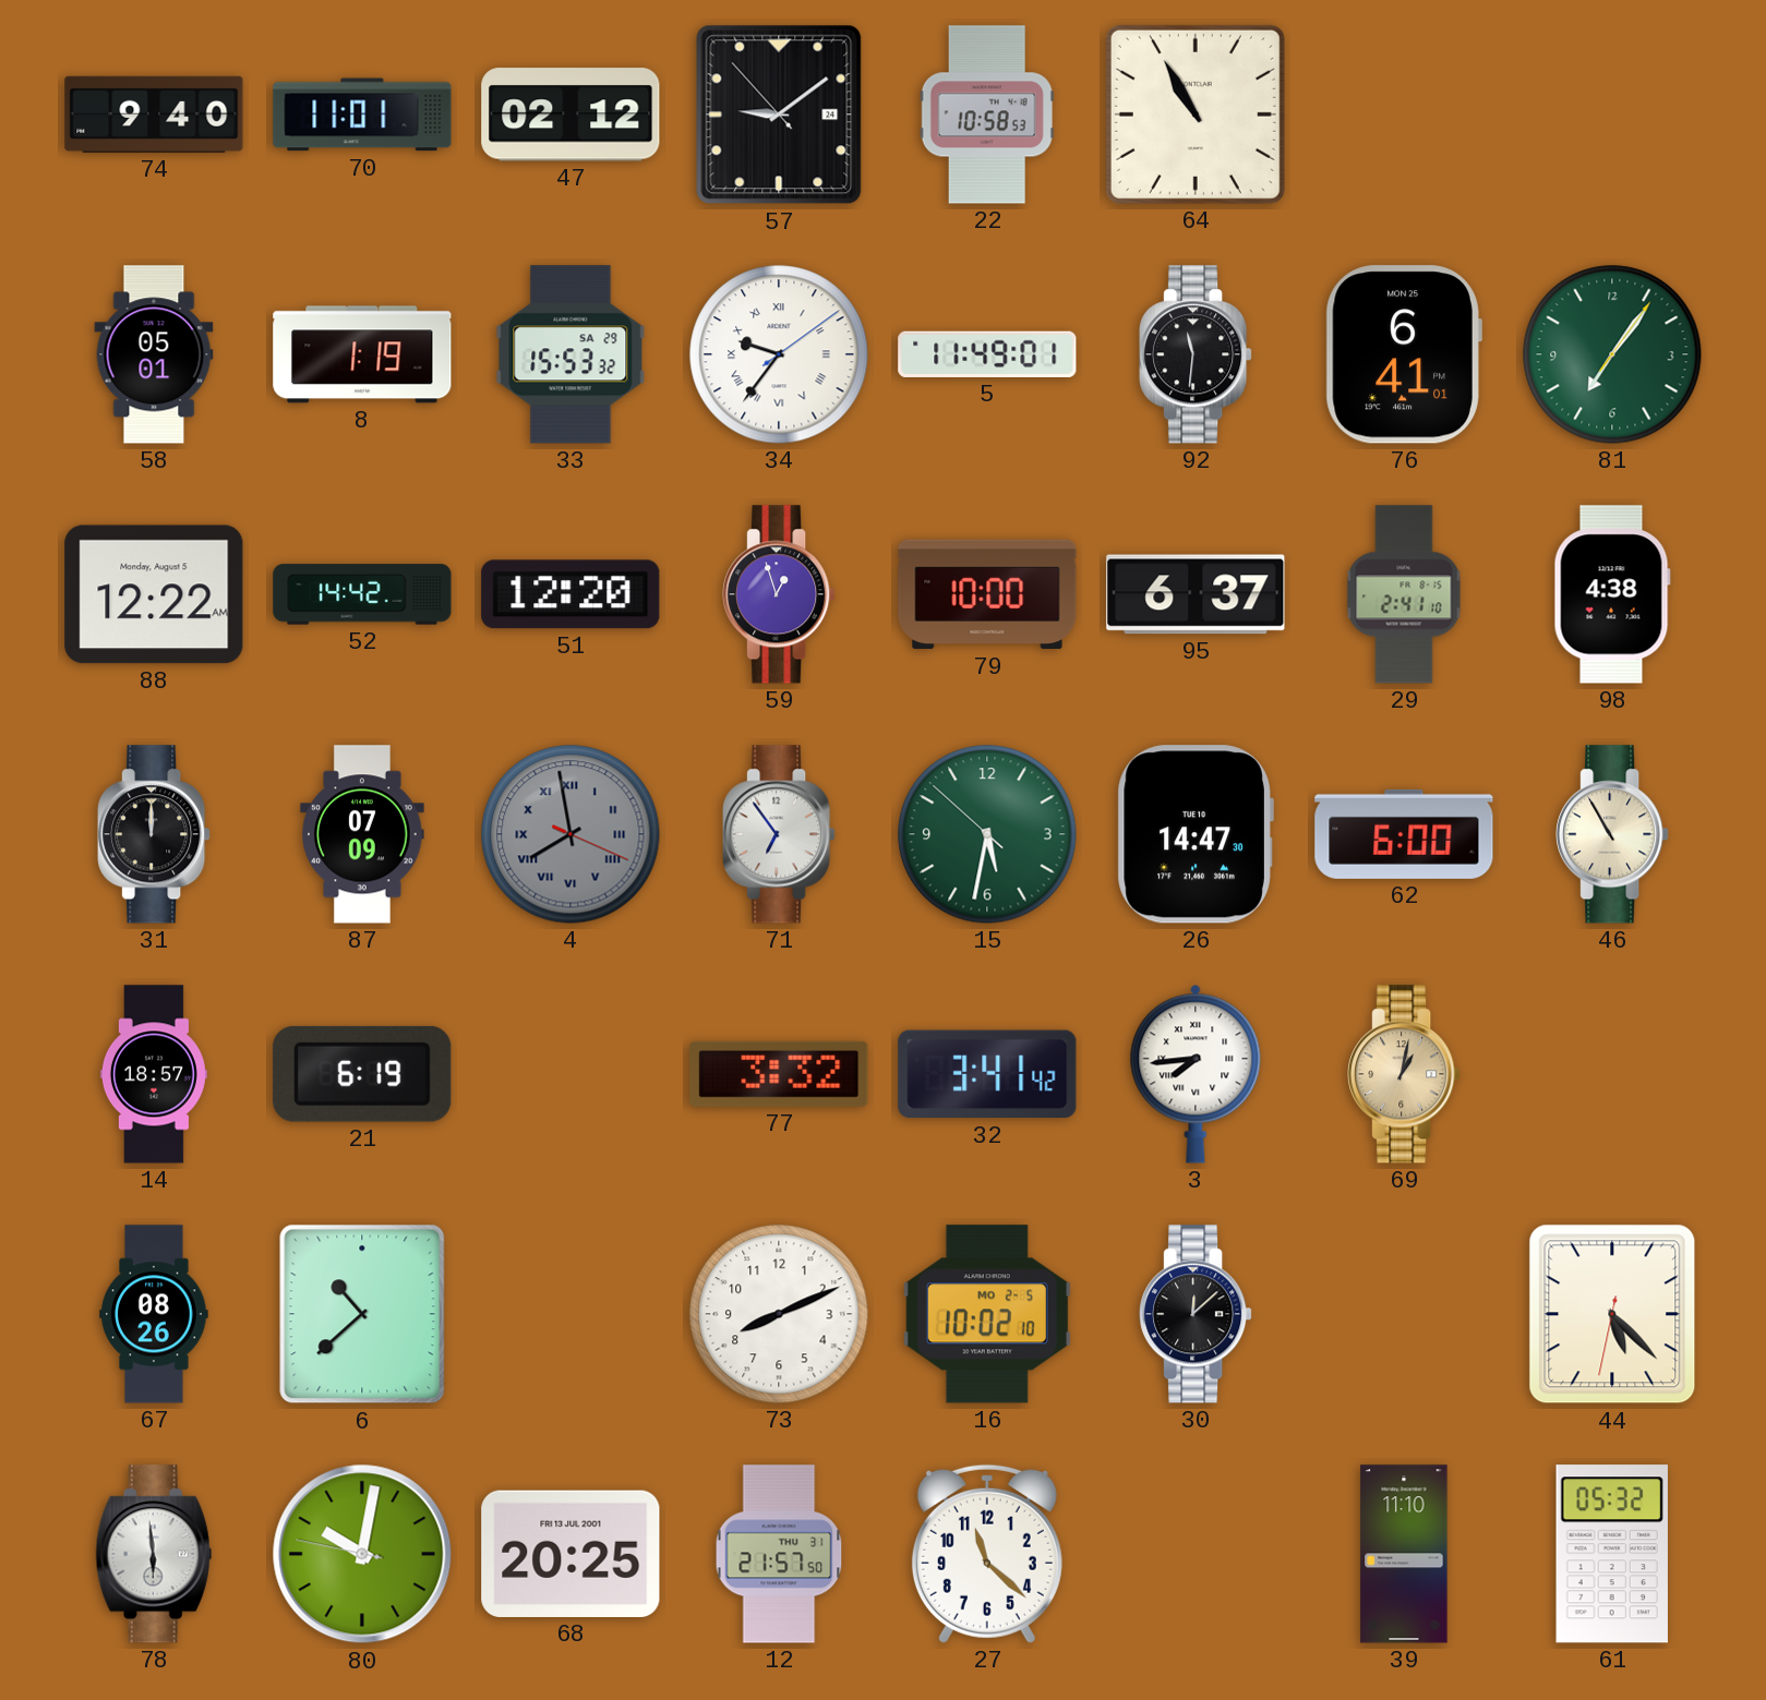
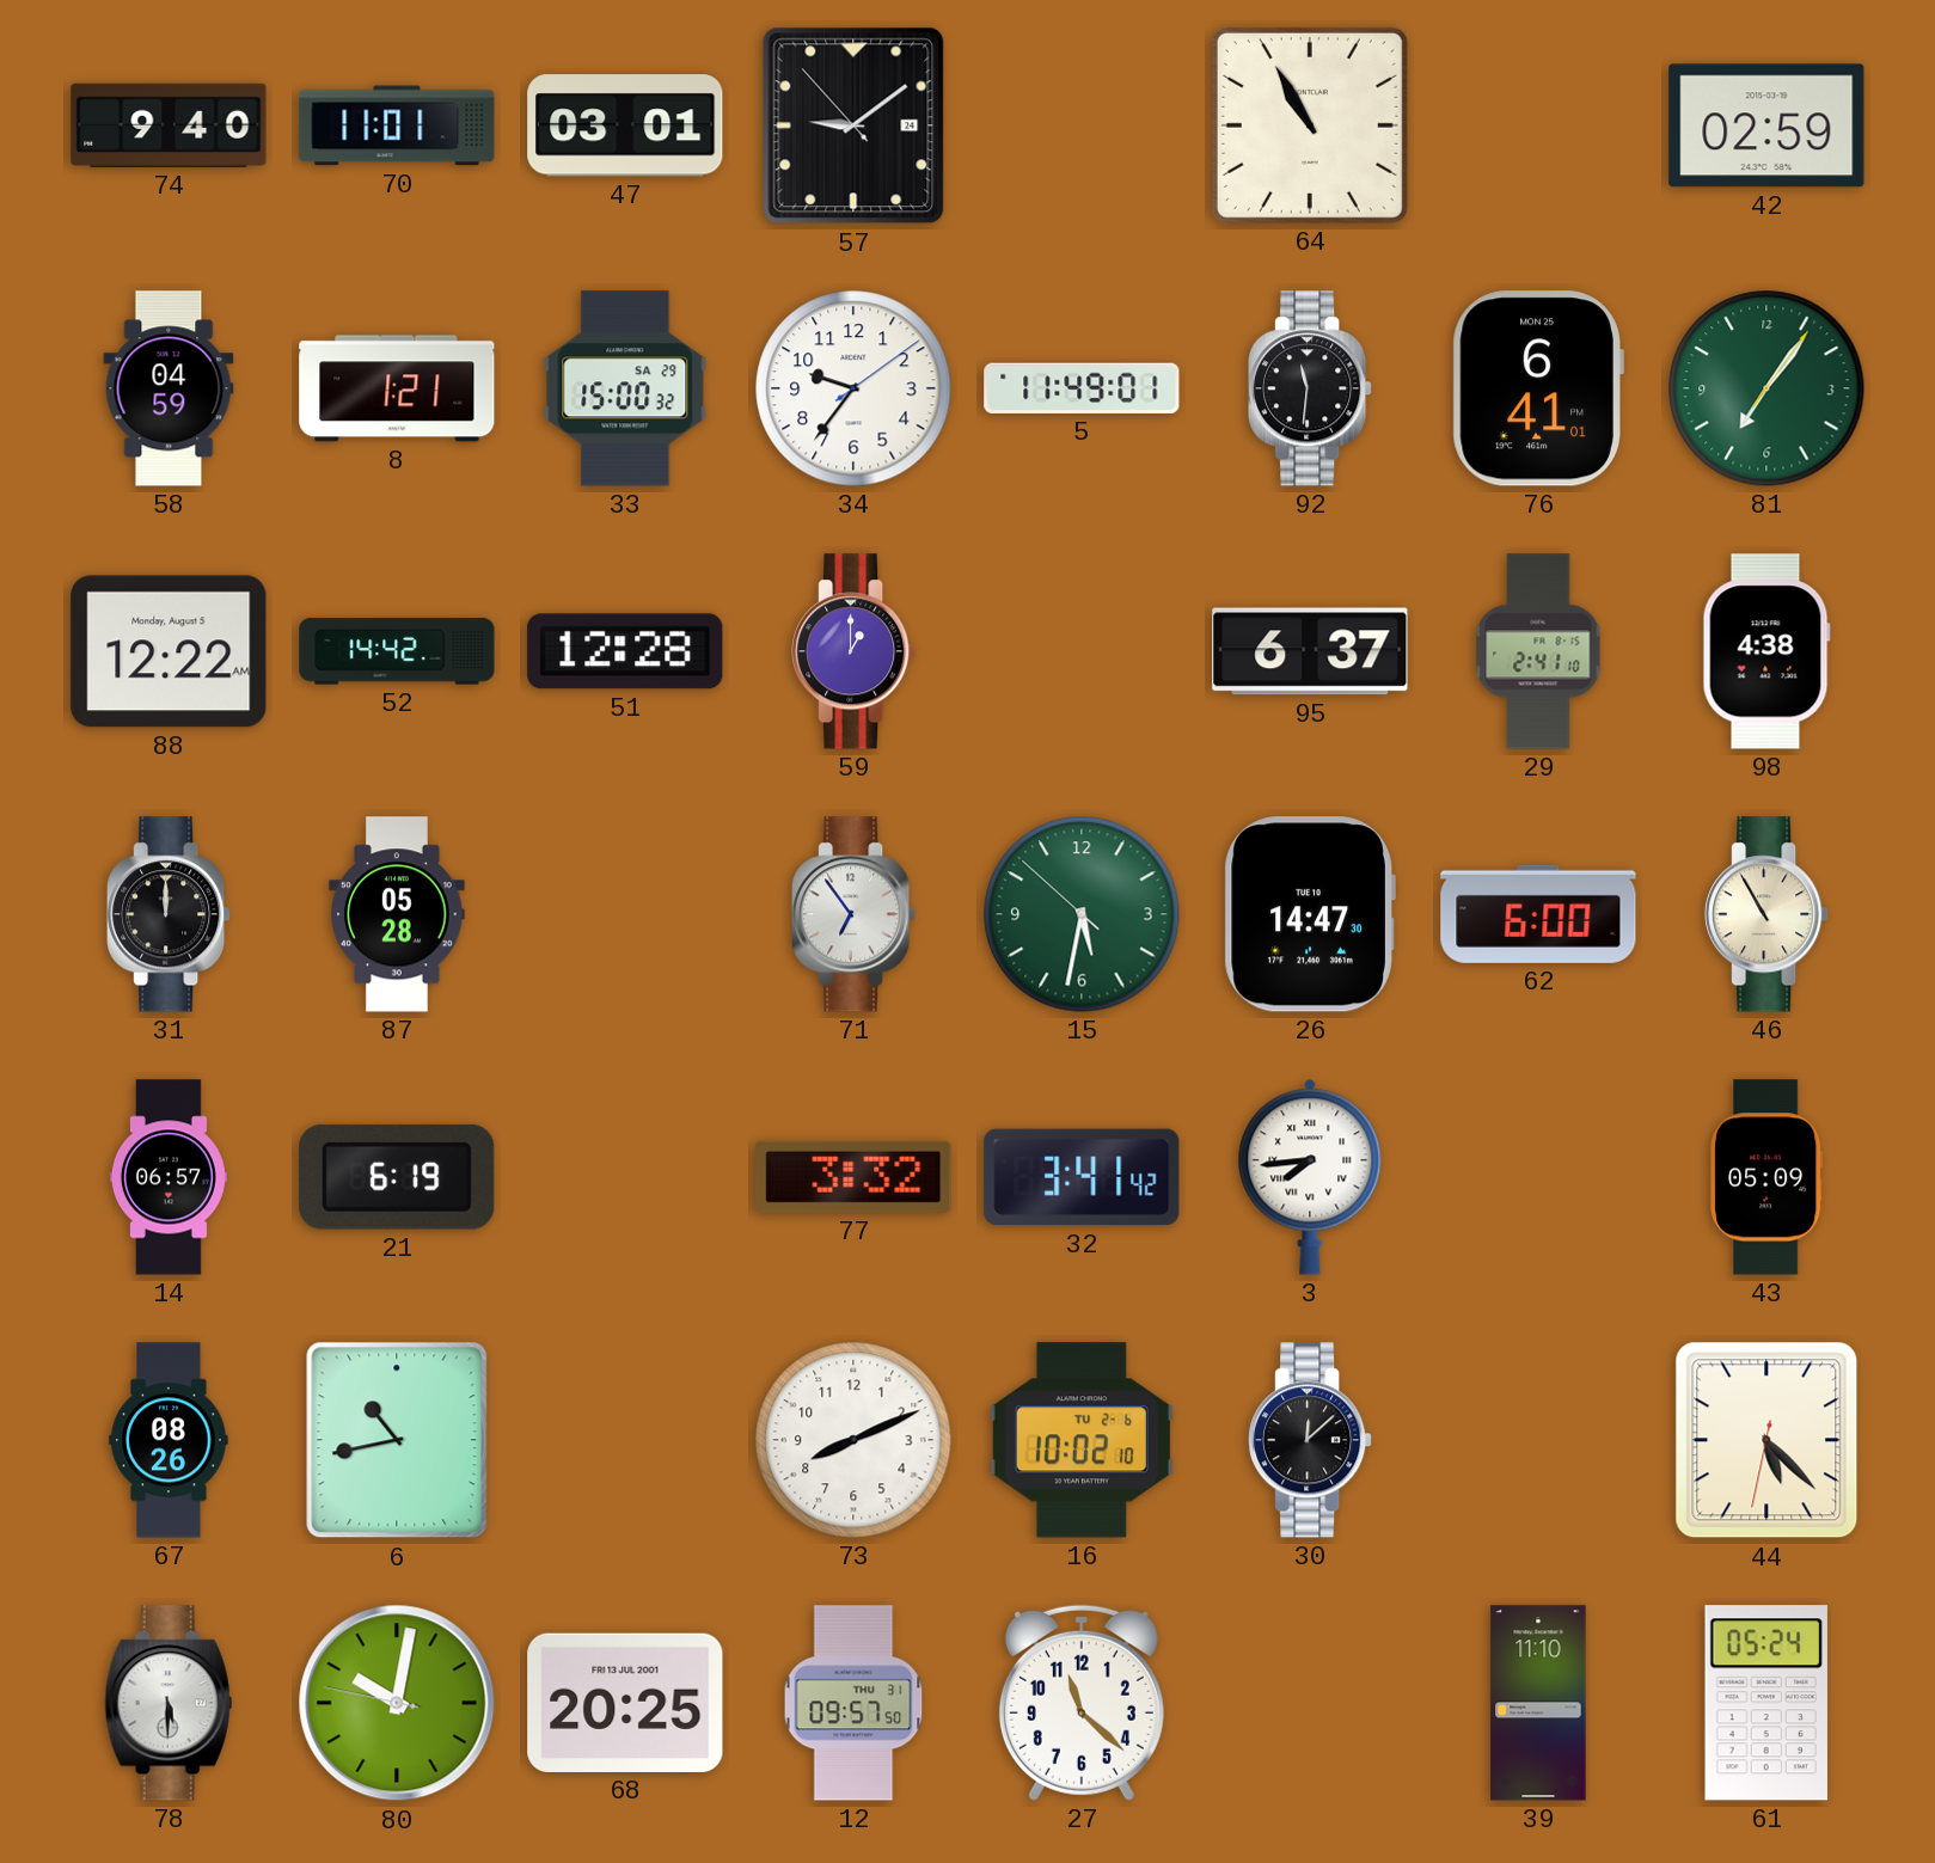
47: 02:12 -> 03:01
22: 10:58 -> none
42: none -> 02:59
58: 05:01 -> 04:59
8: 1:19 -> 1:21
33: 15:53 -> 15:00
34 numerals: Roman -> Arabic
51: 12:20 -> 12:28
59: 12:57 -> 1:00
79: 10:00 -> none
87: 07:09 -> 05:28
4: 7:58 -> none
14: 18:57 -> 06:57
69: 1:02 -> none
43: none -> 05:09
6: 10:38 -> 10:43
16 date: MO 2-5 -> TU 2-6
78: 5:59 -> 5:30
12: 21:57 -> 09:57
61: 05:32 -> 05:24
